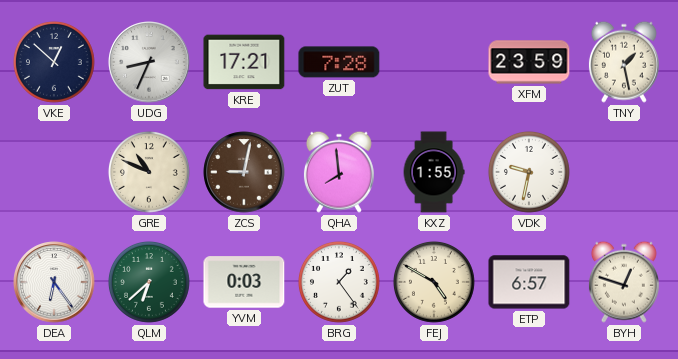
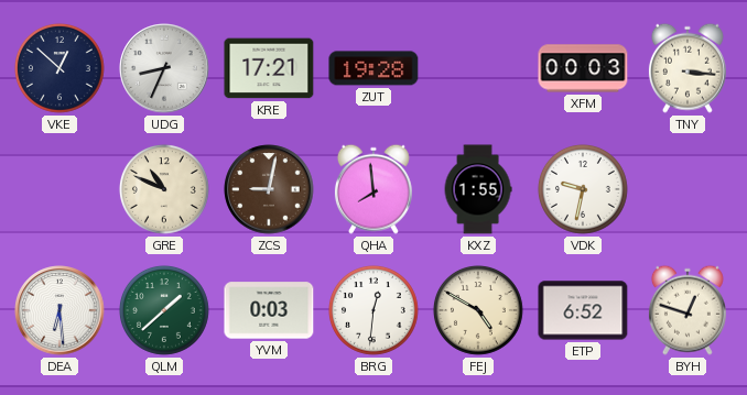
ZUT: 7:28 -> 19:28
XFM: 23:59 -> 00:03
TNY: 1:28 -> 3:16
DEA: 6:24 -> 6:29
QLM: 6:38 -> 1:38
BRG: 1:24 -> 12:31
ETP: 6:57 -> 6:52
